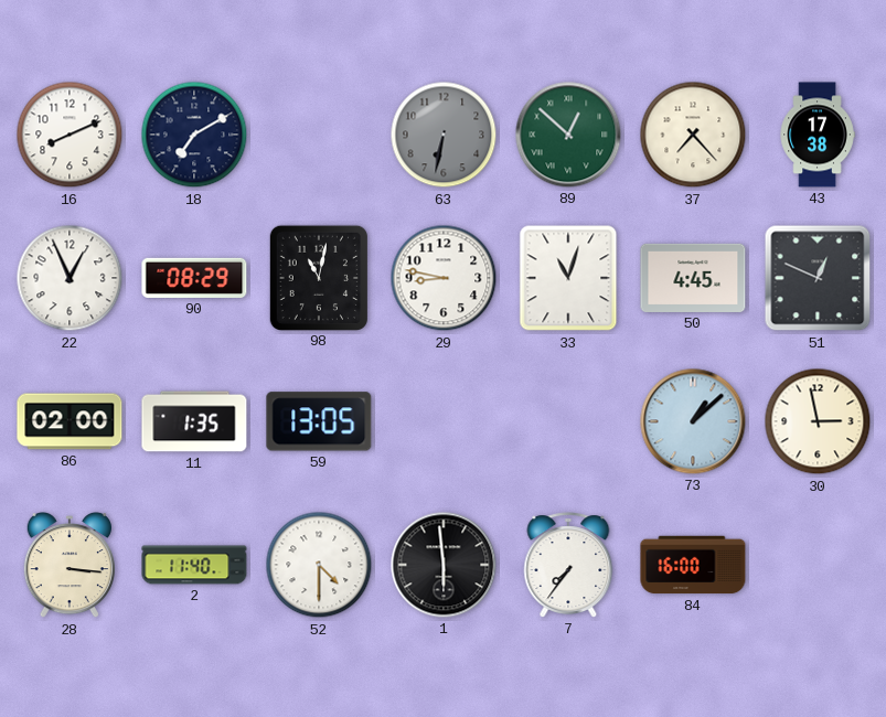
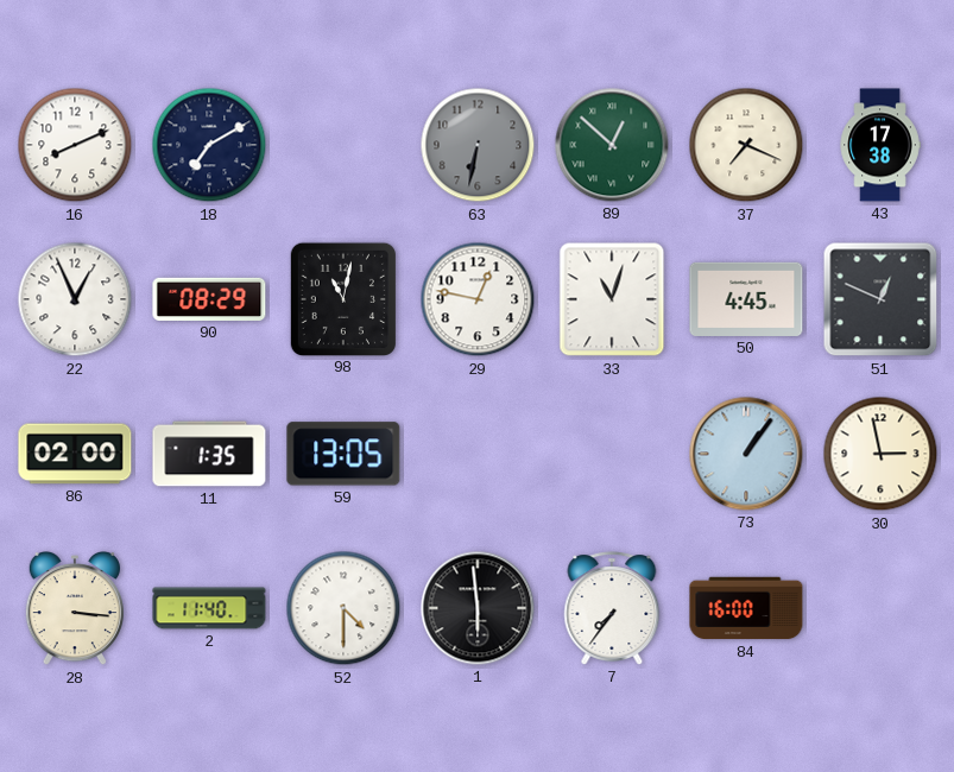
37: 7:23 -> 7:19
29: 8:47 -> 12:47
73: 1:08 -> 1:06
